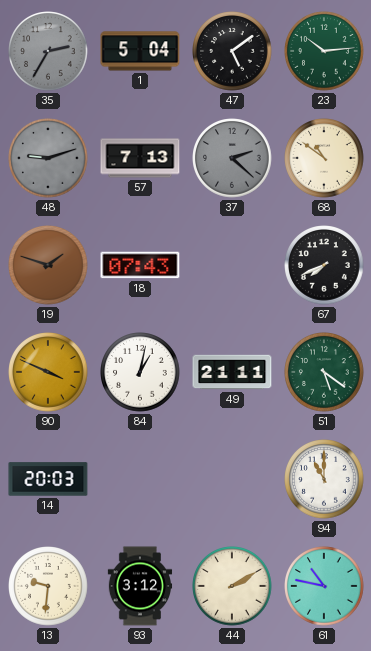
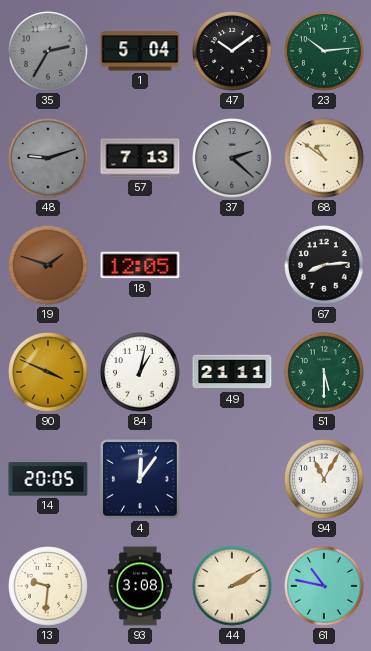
47: 5:09 -> 10:09
18: 07:43 -> 12:05
67: 7:41 -> 8:14
51: 5:21 -> 5:30
14: 20:03 -> 20:05
4: none -> 12:06
94: 11:00 -> 11:05
93: 3:12 -> 3:08
